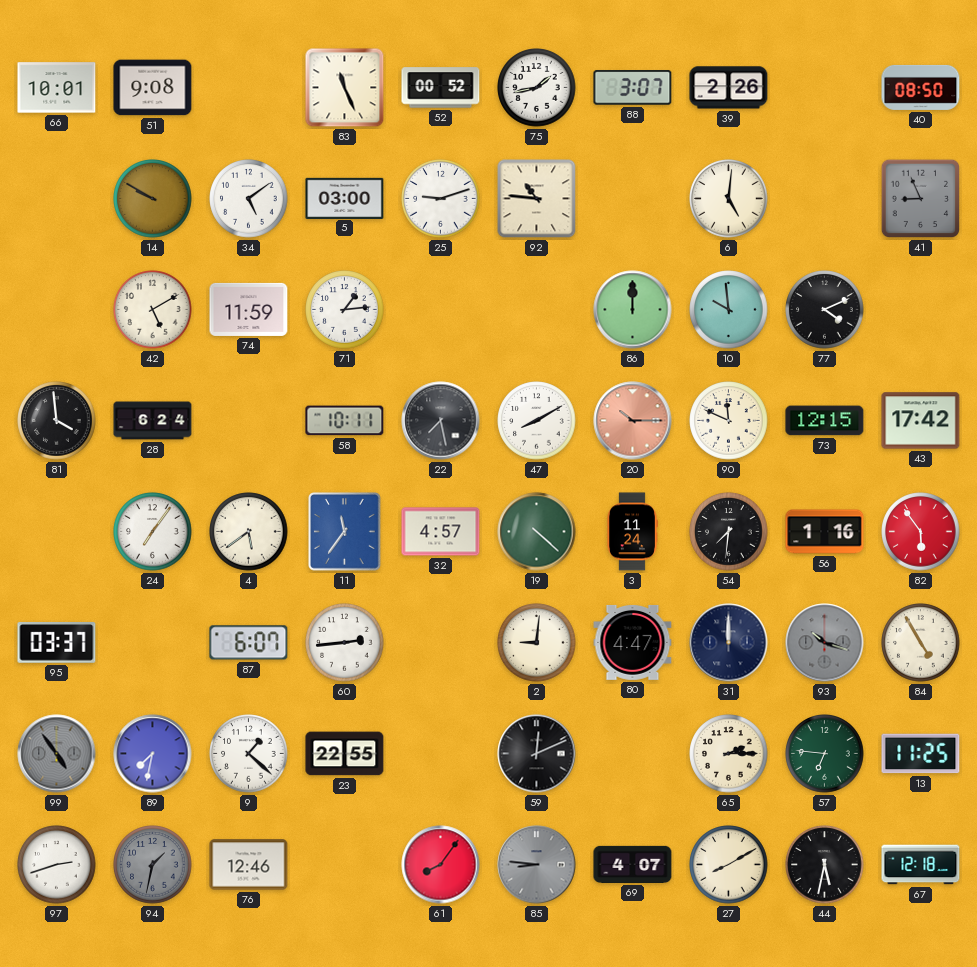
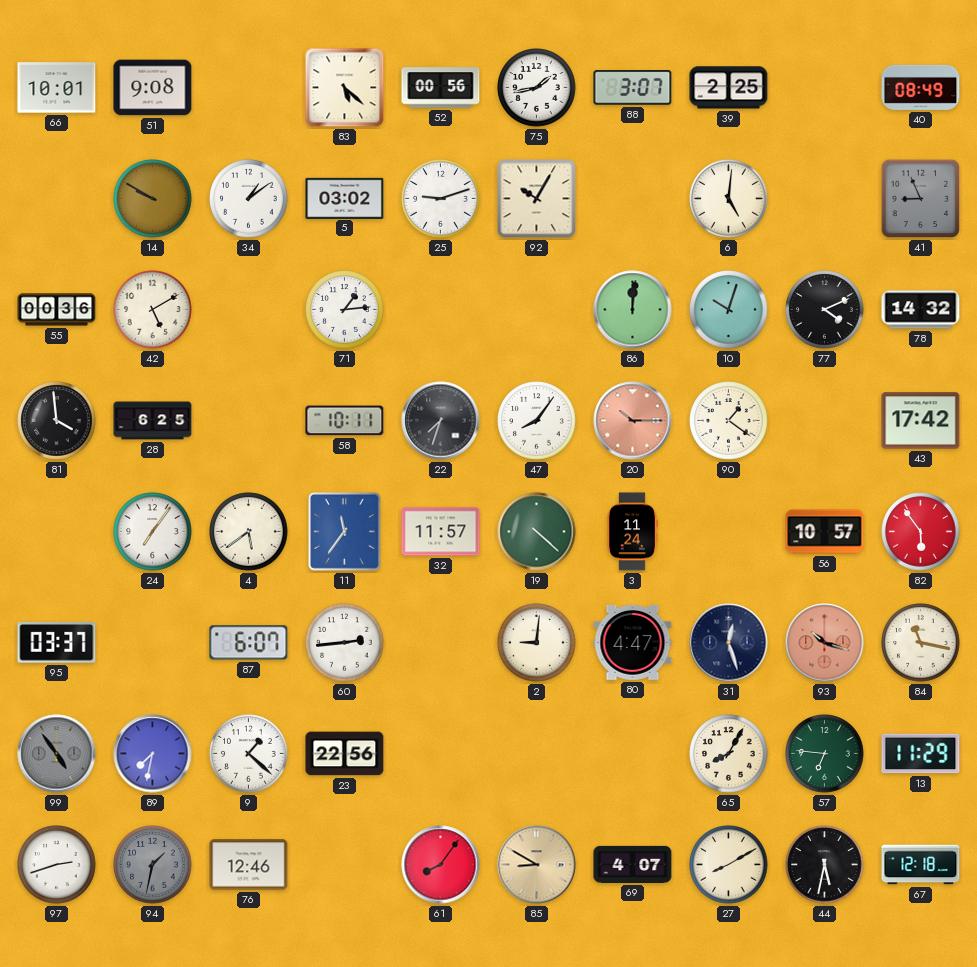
83: 11:26 -> 5:22
52: 00:52 -> 00:56
39: 2:26 -> 2:25
40: 08:50 -> 08:49
34: 5:09 -> 1:09
5: 03:00 -> 03:02
92: 10:46 -> 10:05
55: none -> 00:36
74: 11:59 -> none
86: 12:00 -> 12:01
10: 9:59 -> 10:03
78: none -> 14:32
28: 6:24 -> 6:25
22: 7:28 -> 7:33
47: 8:10 -> 8:06
90: 11:49 -> 1:21
73: 12:15 -> none
32: 4:57 -> 11:57
54: 7:31 -> none
56: 1:16 -> 10:57
31: 12:00 -> 12:27
93 dial: grey -> salmon
84: 4:55 -> 11:17
23: 22:55 -> 22:56
59: 12:11 -> none
65: 2:15 -> 8:05
13: 11:25 -> 11:29
85: 8:46 -> 8:50
85 dial: grey -> champagne
